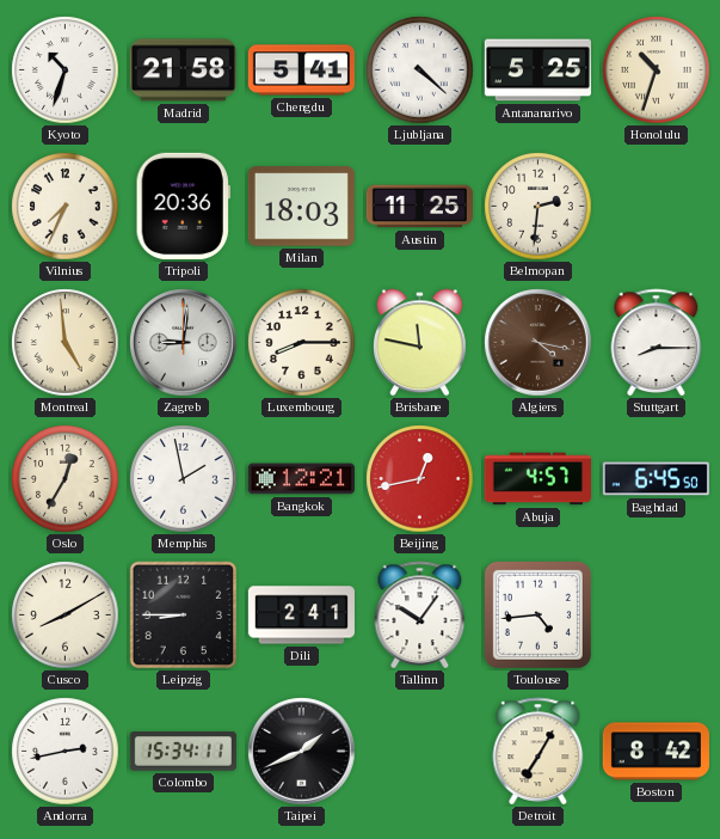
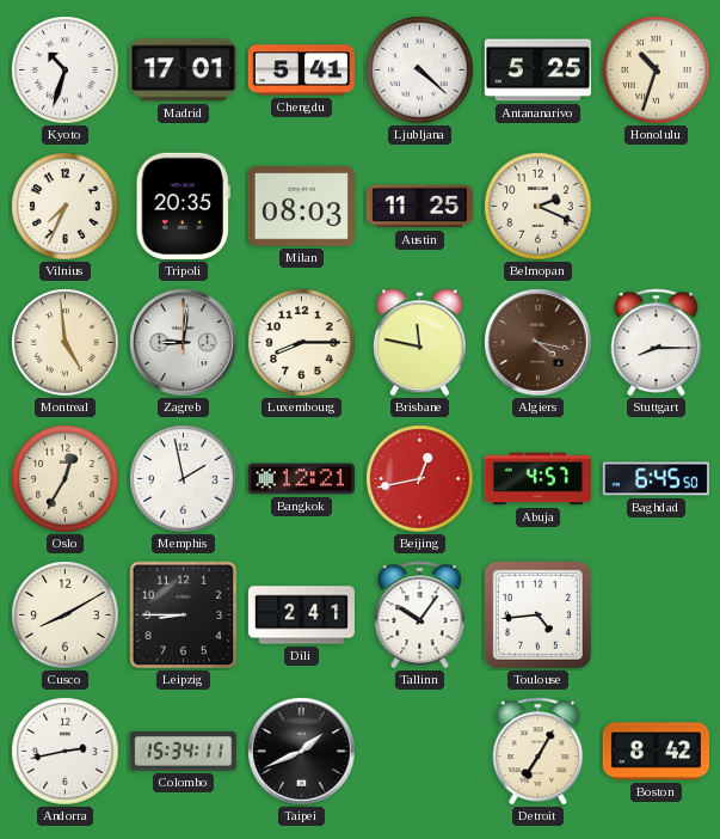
Madrid: 21:58 -> 17:01
Tripoli: 20:36 -> 20:35
Milan: 18:03 -> 08:03
Belmopan: 2:31 -> 2:19
